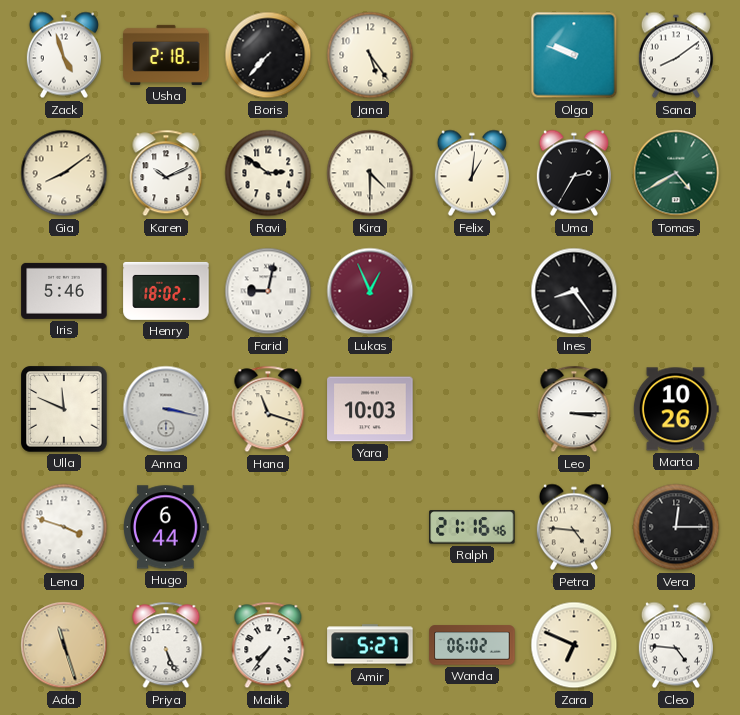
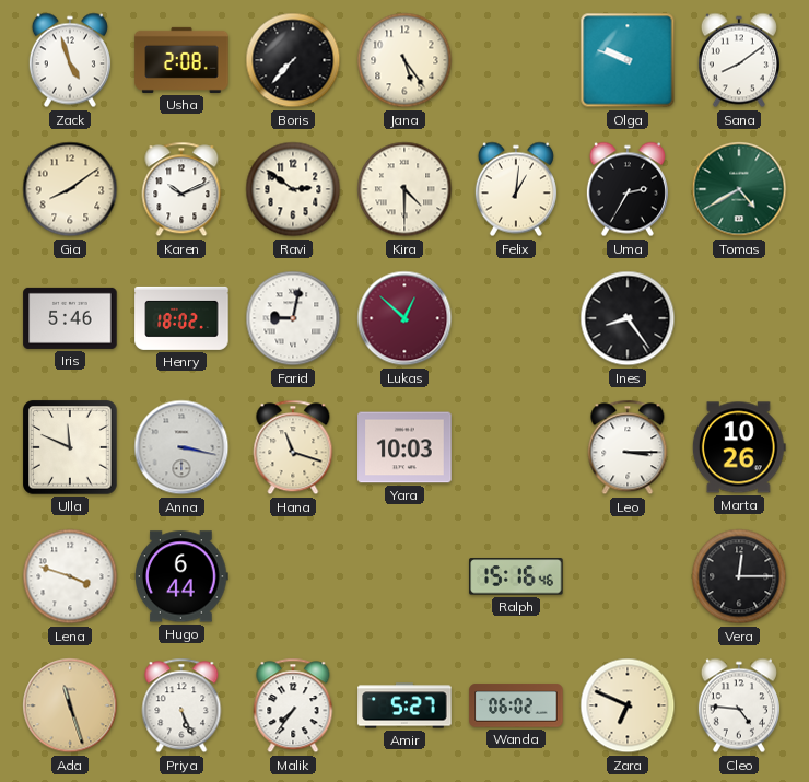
Usha: 2:18 -> 2:08
Lukas: 12:56 -> 12:52
Ralph: 21:16 -> 15:16
Petra: 4:46 -> none
